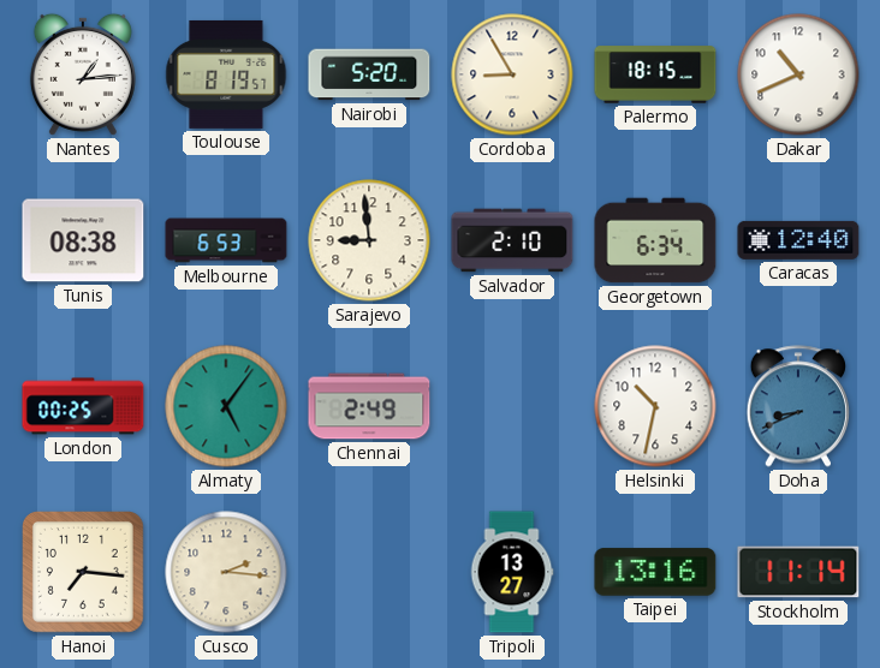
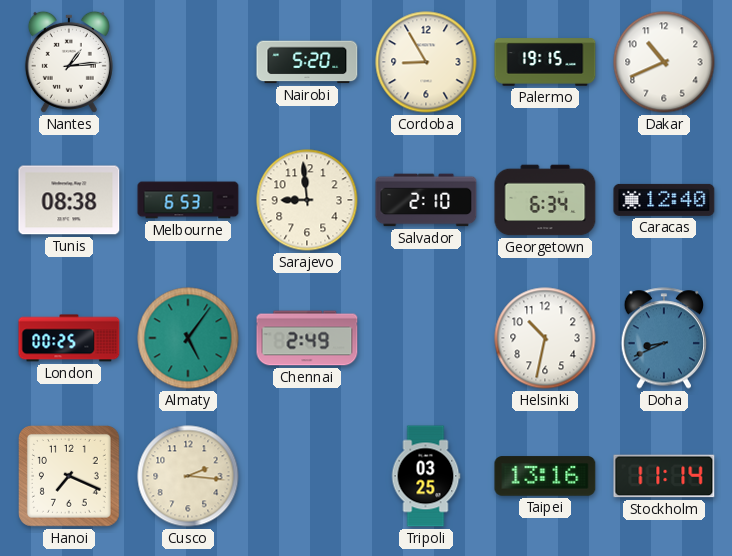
Toulouse: 8:19 -> none
Palermo: 18:15 -> 19:15
Hanoi: 7:16 -> 7:19
Tripoli: 13:27 -> 03:25
